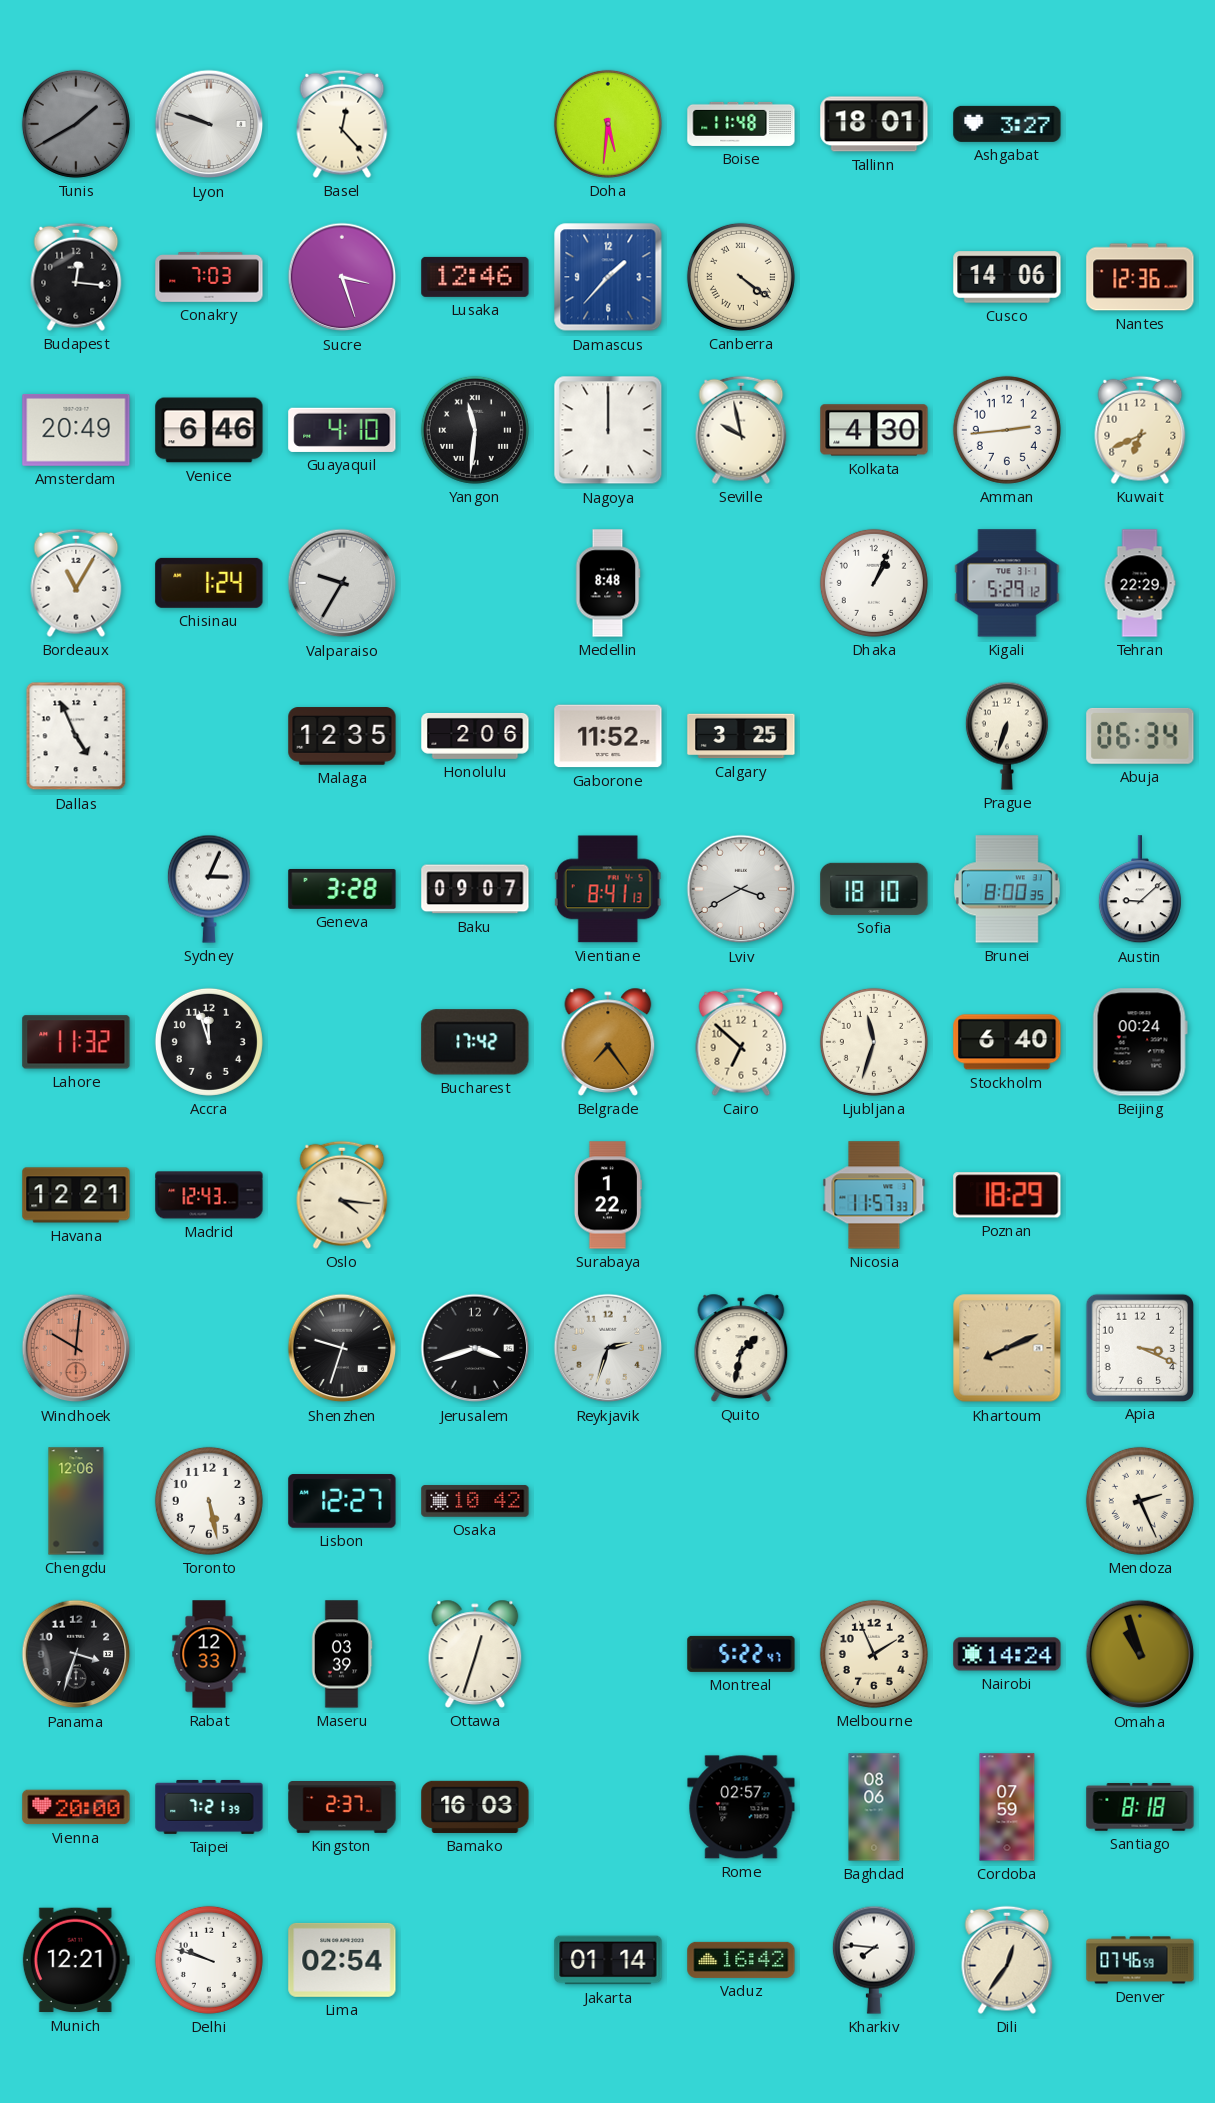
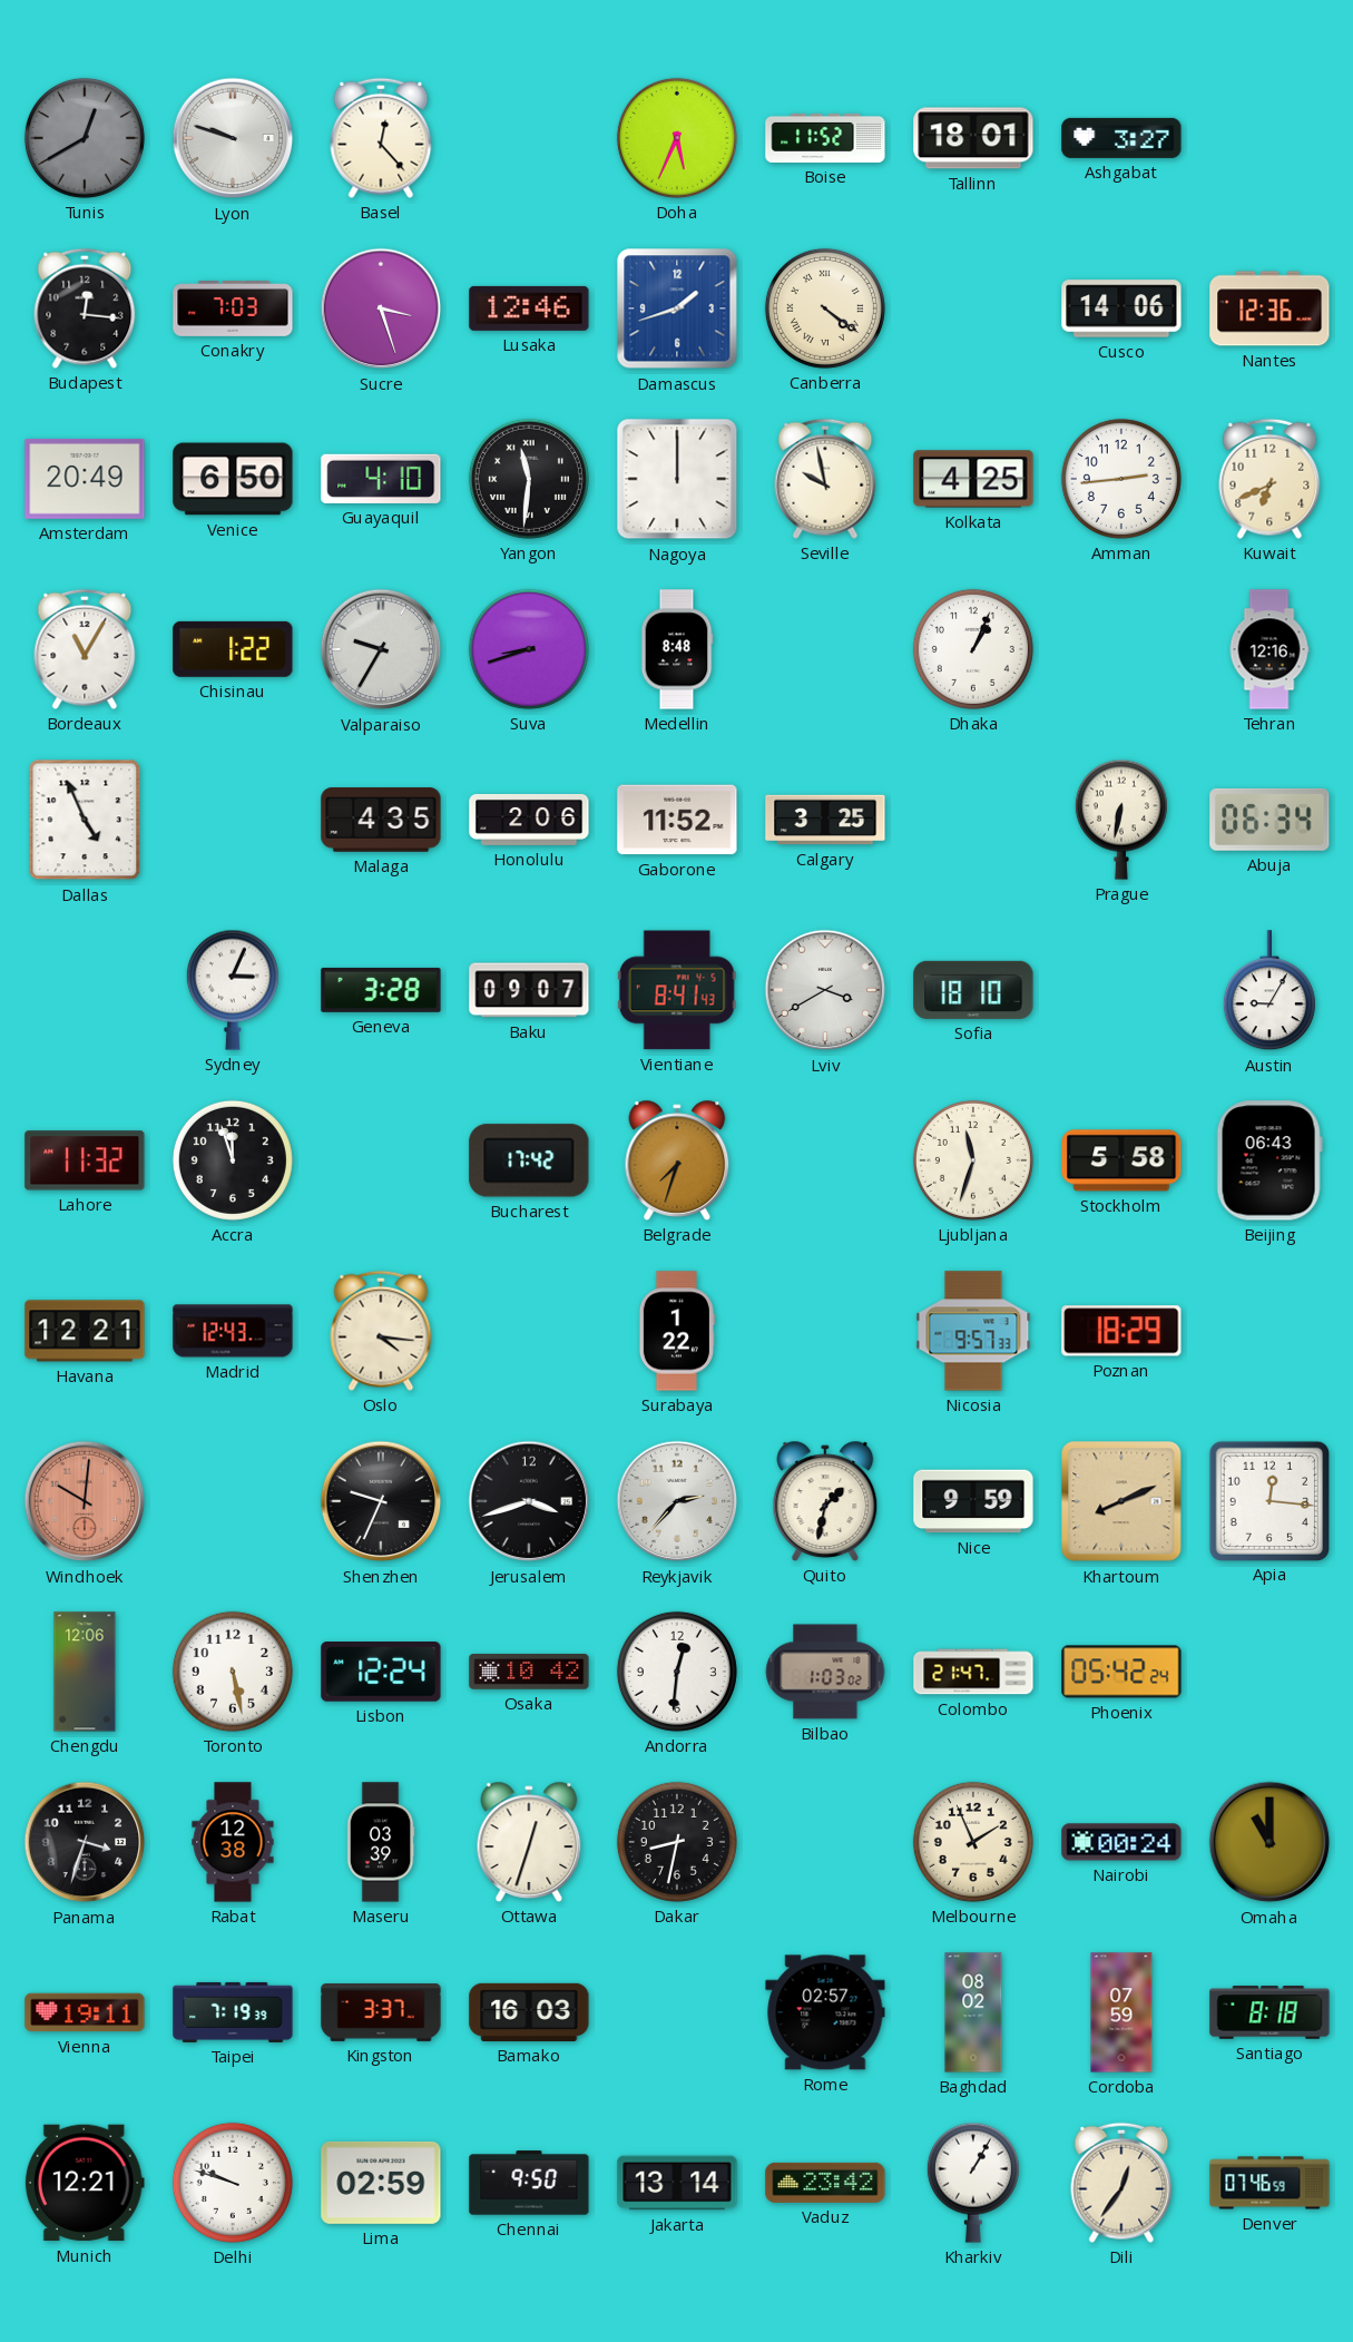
Tunis: 1:40 -> 12:40
Doha: 5:31 -> 5:34
Boise: 11:48 -> 11:52
Damascus: 1:37 -> 1:42
Venice: 6:46 -> 6:50
Kolkata: 4:30 -> 4:25
Chisinau: 1:24 -> 1:22
Suva: none -> 8:42
Kigali: 5:29 -> none
Tehran: 22:29 -> 12:16
Malaga: 12:35 -> 4:35
Prague: 6:33 -> 6:32
Vientiane: 8:41:13 -> 8:41:43
Brunei: 8:00 -> none
Austin: 9:08 -> 9:05
Belgrade: 7:24 -> 7:33
Cairo: 6:52 -> none
Stockholm: 6:40 -> 5:58
Beijing: 00:24 -> 06:43
Nicosia: 11:57 -> 9:57
Shenzhen: 9:33 -> 9:34
Reykjavik: 2:33 -> 2:37
Nice: none -> 9:59
Apia: 3:19 -> 12:16
Lisbon: 12:27 -> 12:24
Andorra: none -> 12:31
Bilbao: none -> 1:03
Colombo: none -> 21:47
Phoenix: none -> 05:42
Mendoza: 2:26 -> none
Rabat: 12:33 -> 12:38
Dakar: none -> 8:32
Montreal: 5:22 -> none
Nairobi: 14:24 -> 00:24
Omaha: 10:57 -> 11:00
Vienna: 20:00 -> 19:11
Taipei: 7:21 -> 7:19
Kingston: 2:37 -> 3:37
Baghdad: 08:06 -> 08:02
Lima: 02:54 -> 02:59
Chennai: none -> 9:50
Jakarta: 01:14 -> 13:14
Vaduz: 16:42 -> 23:42
Kharkiv: 7:46 -> 1:05
